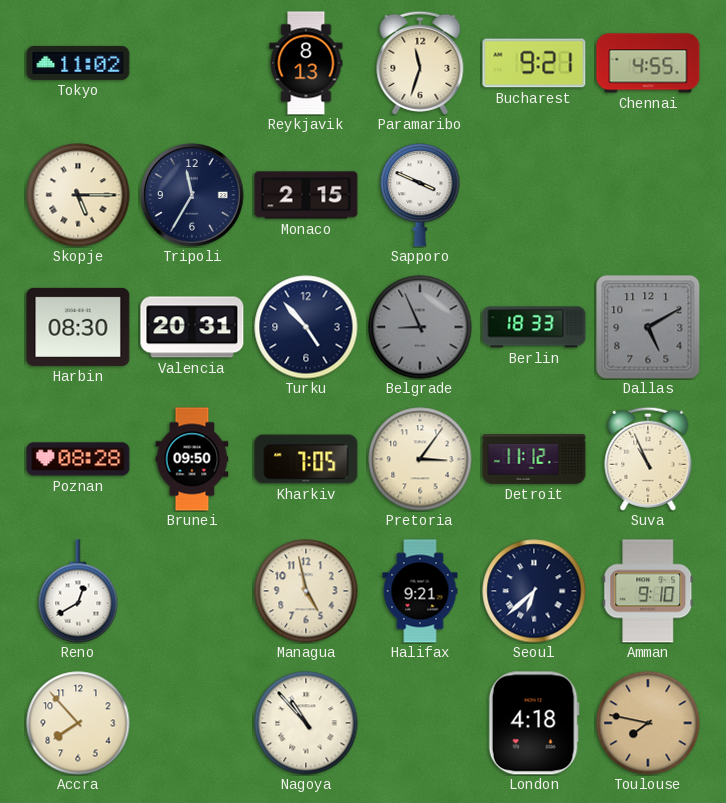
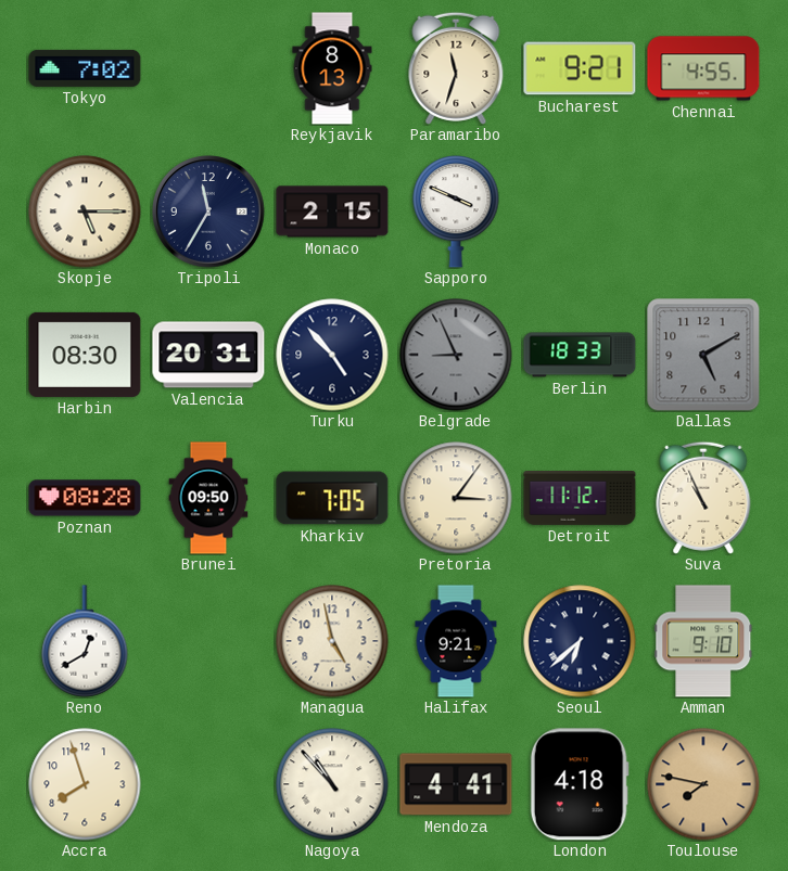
Tokyo: 11:02 -> 7:02
Accra: 7:53 -> 7:57
Mendoza: none -> 4:41
